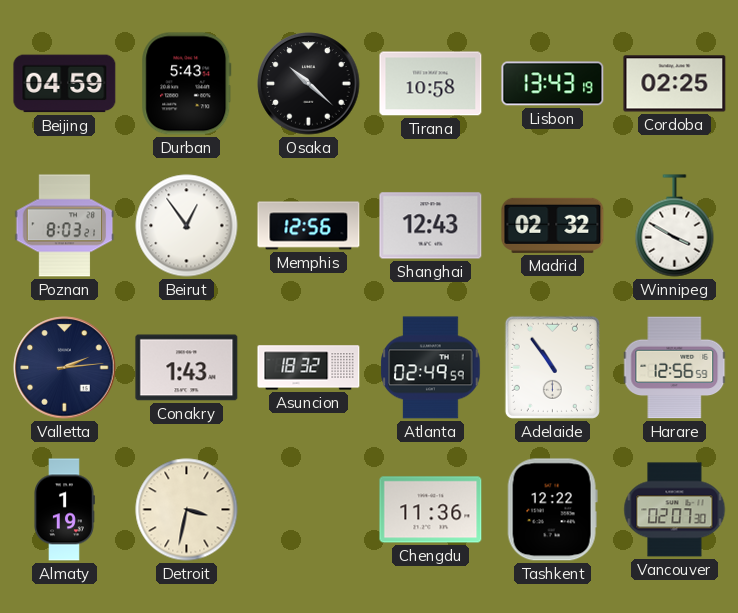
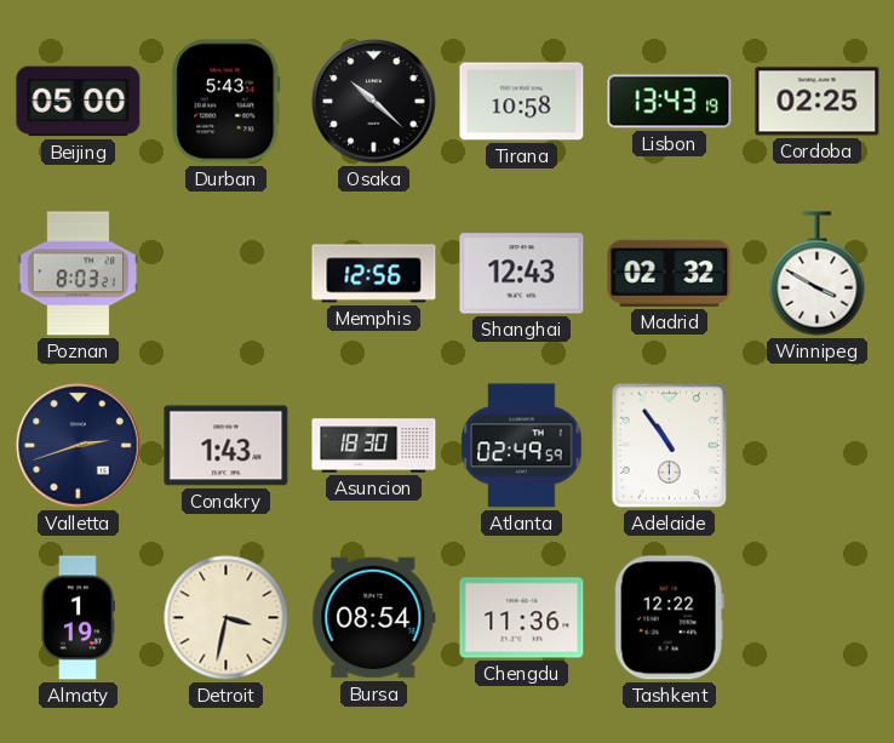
Beijing: 04:59 -> 05:00
Beirut: 12:54 -> none
Valletta: 2:14 -> 2:42
Asuncion: 18:32 -> 18:30
Harare: 12:56 -> none
Bursa: none -> 08:54
Vancouver: 02:07 -> none
